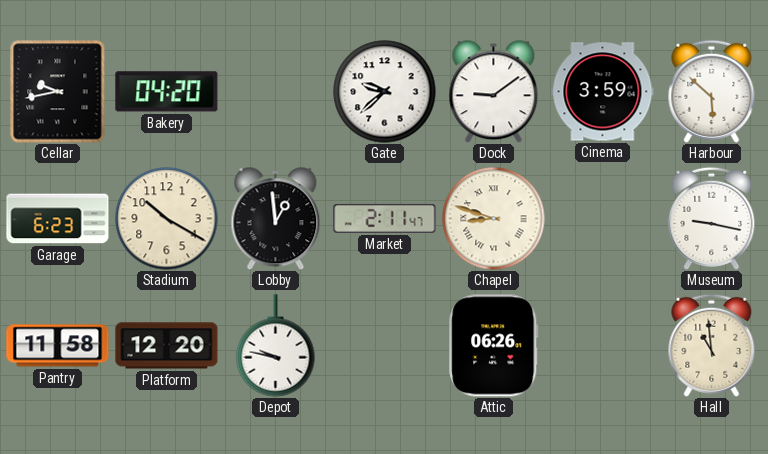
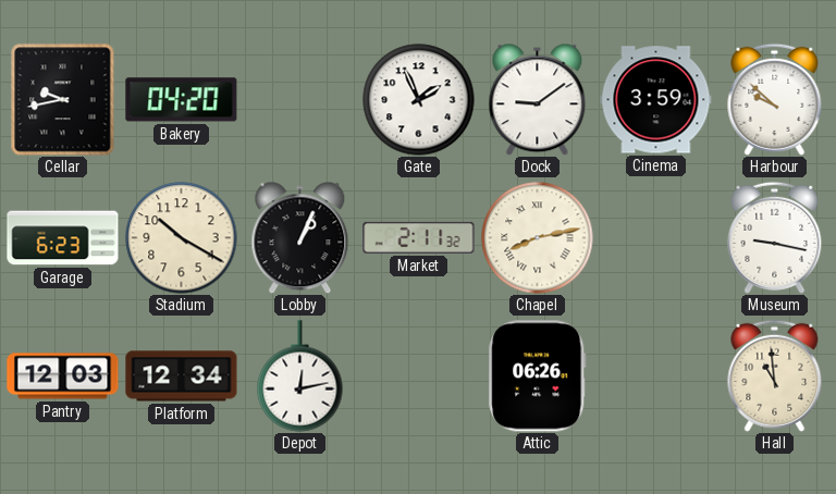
Gate: 9:38 -> 1:56
Harbour: 5:52 -> 9:52
Lobby: 12:59 -> 1:04
Market: 2:11:47 -> 2:11:32
Chapel: 8:48 -> 8:13
Pantry: 11:58 -> 12:03
Platform: 12:20 -> 12:34
Depot: 9:47 -> 12:13
